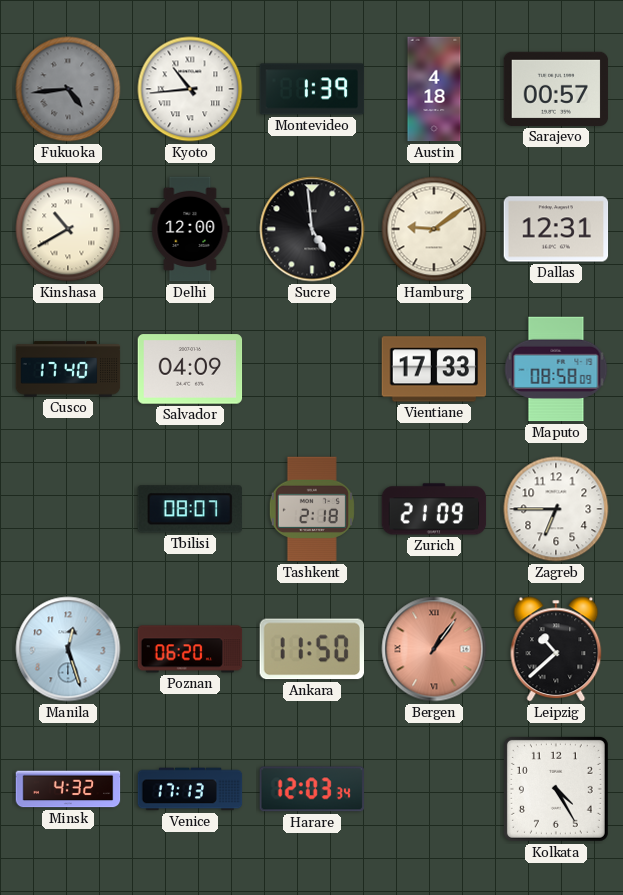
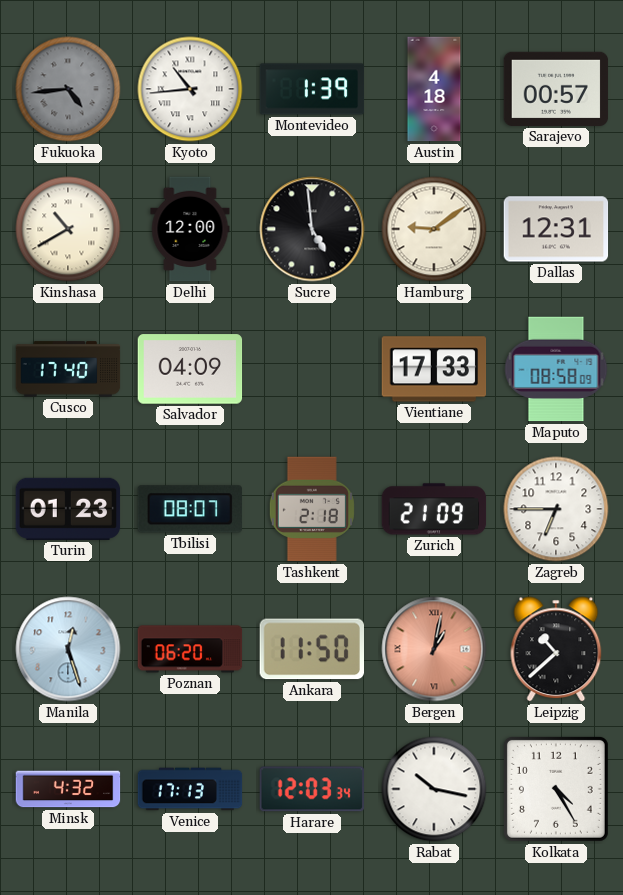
Turin: none -> 01:23
Bergen: 1:06 -> 1:02
Rabat: none -> 10:17
